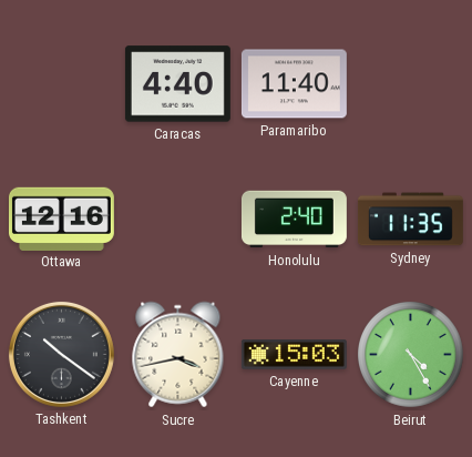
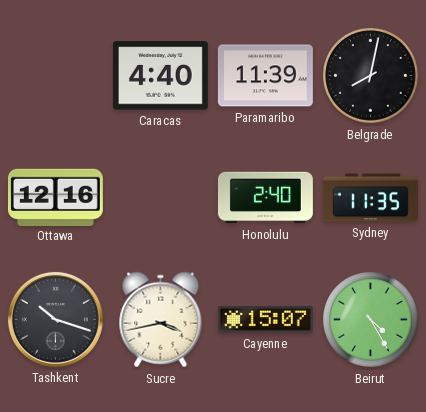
Paramaribo: 11:40 -> 11:39
Belgrade: none -> 8:02
Tashkent: 10:21 -> 10:18
Cayenne: 15:03 -> 15:07
